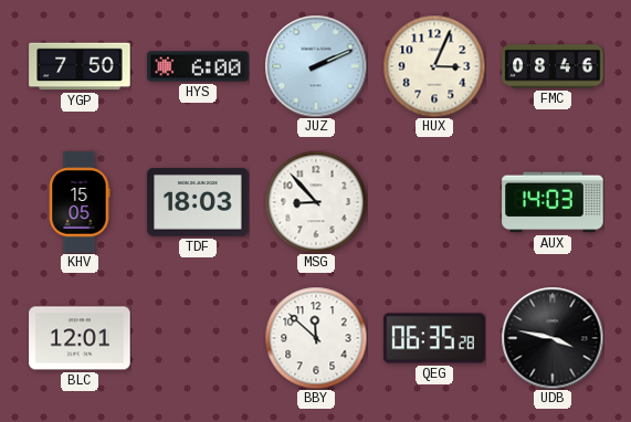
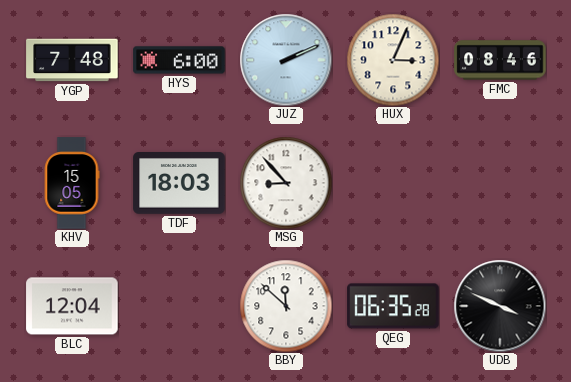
YGP: 7:50 -> 7:48
AUX: 14:03 -> none
BLC: 12:01 -> 12:04
UDB: 3:47 -> 3:49
